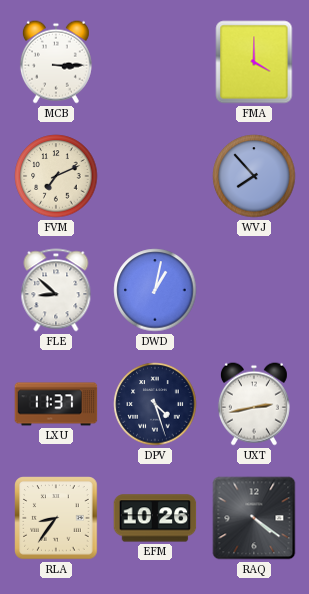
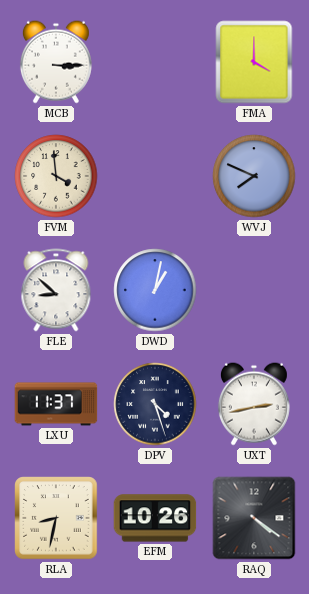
FVM: 7:11 -> 3:59
WVJ: 7:53 -> 7:49
RLA: 8:36 -> 8:32
